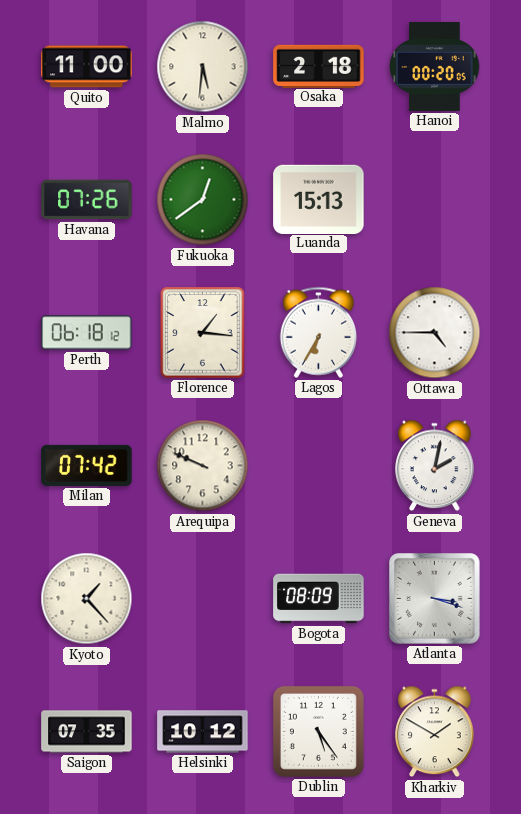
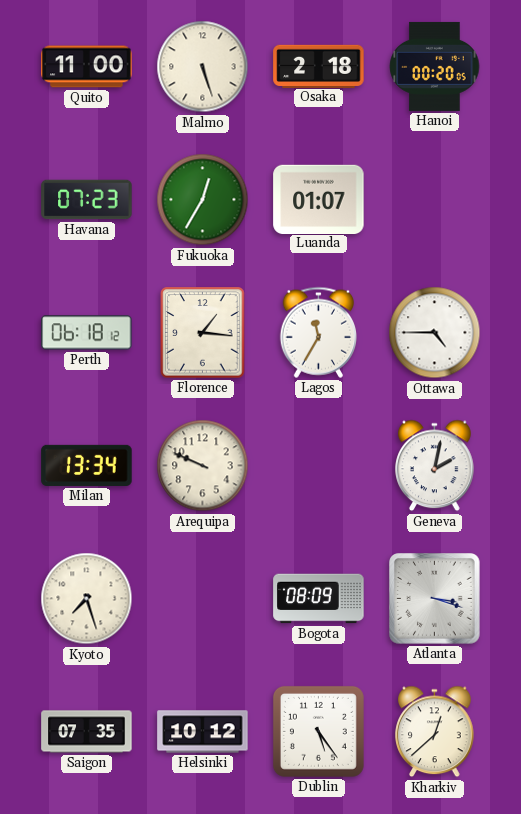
Malmo: 5:31 -> 5:27
Havana: 07:26 -> 07:23
Fukuoka: 12:39 -> 12:35
Luanda: 15:13 -> 01:07
Lagos: 6:35 -> 11:35
Milan: 07:42 -> 13:34
Kyoto: 1:23 -> 7:27
Kharkiv: 1:50 -> 12:38
